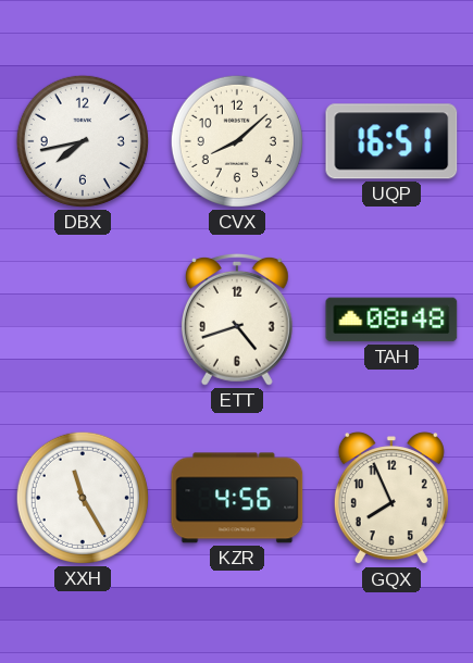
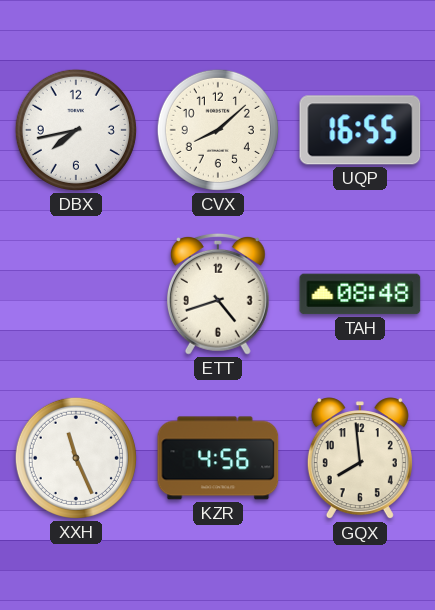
UQP: 16:51 -> 16:55
XXH: 11:25 -> 11:26
GQX: 7:56 -> 7:59
